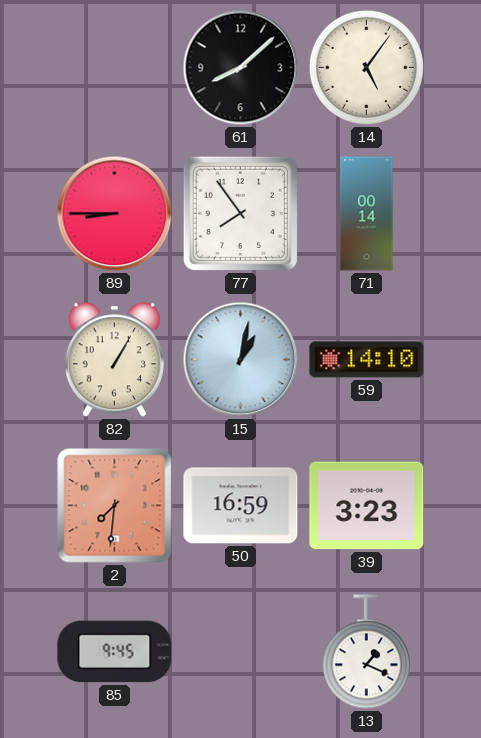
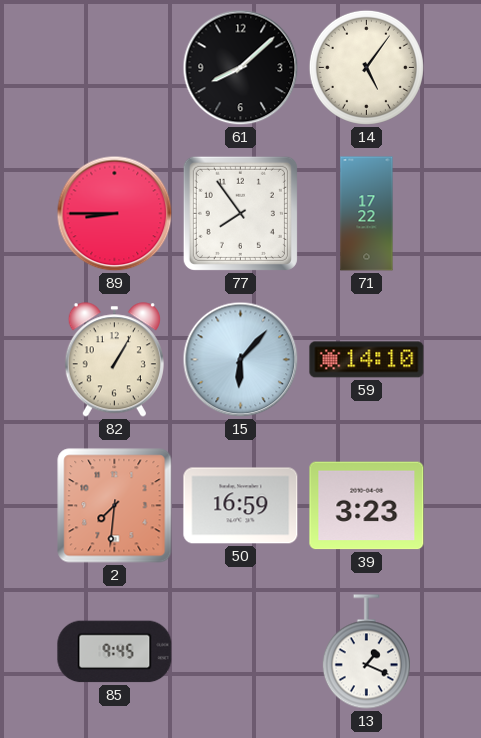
71: 00:14 -> 17:22
15: 1:02 -> 6:07
